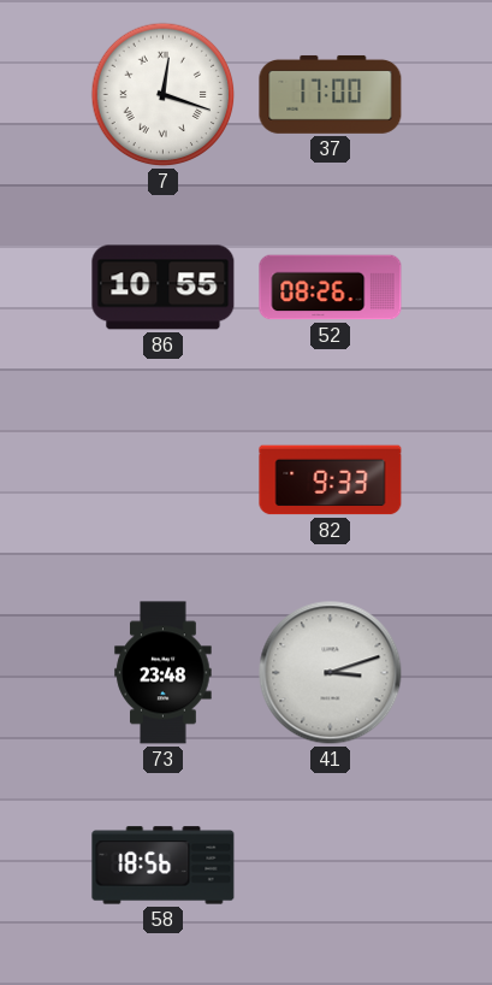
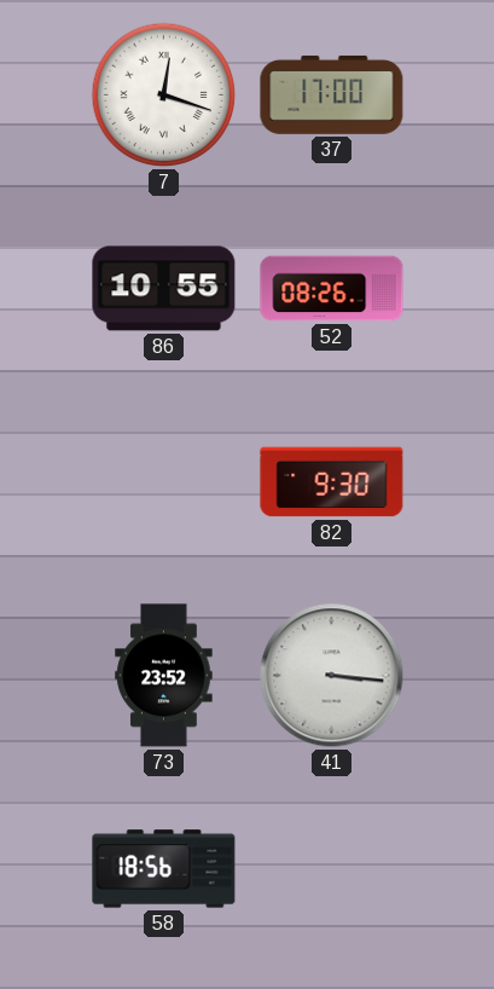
82: 9:33 -> 9:30
73: 23:48 -> 23:52
41: 3:12 -> 3:16
